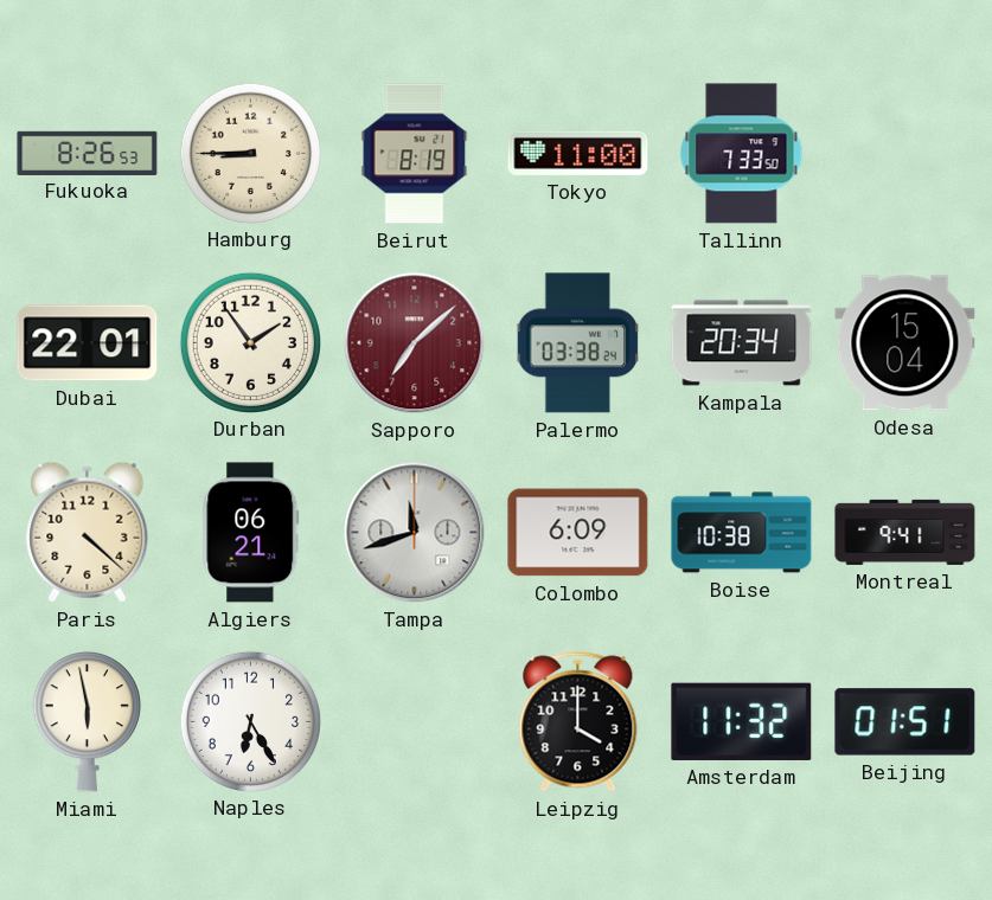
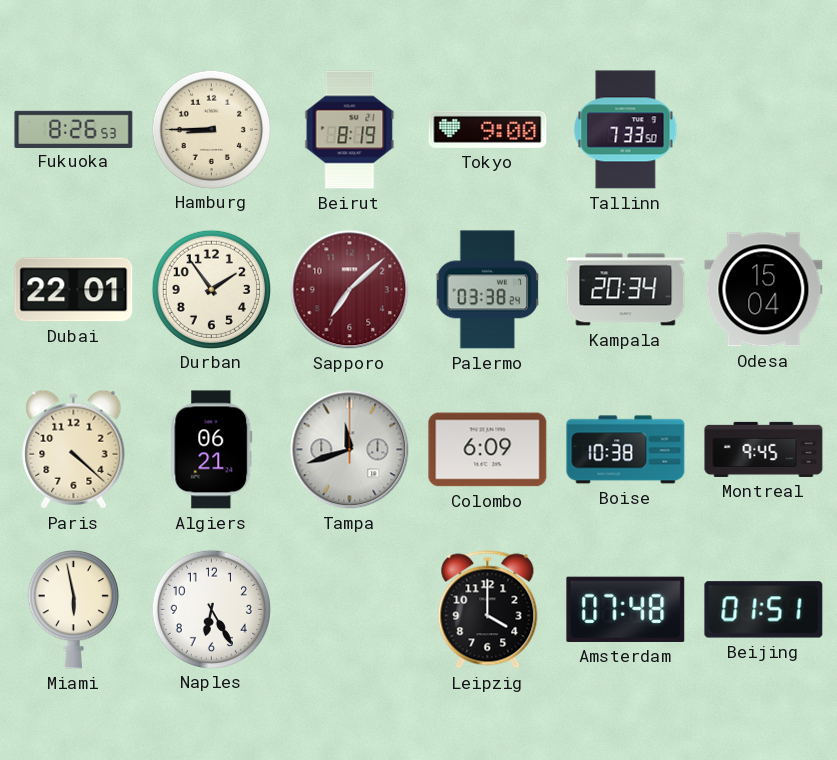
Tokyo: 11:00 -> 9:00
Montreal: 9:41 -> 9:45
Amsterdam: 11:32 -> 07:48
